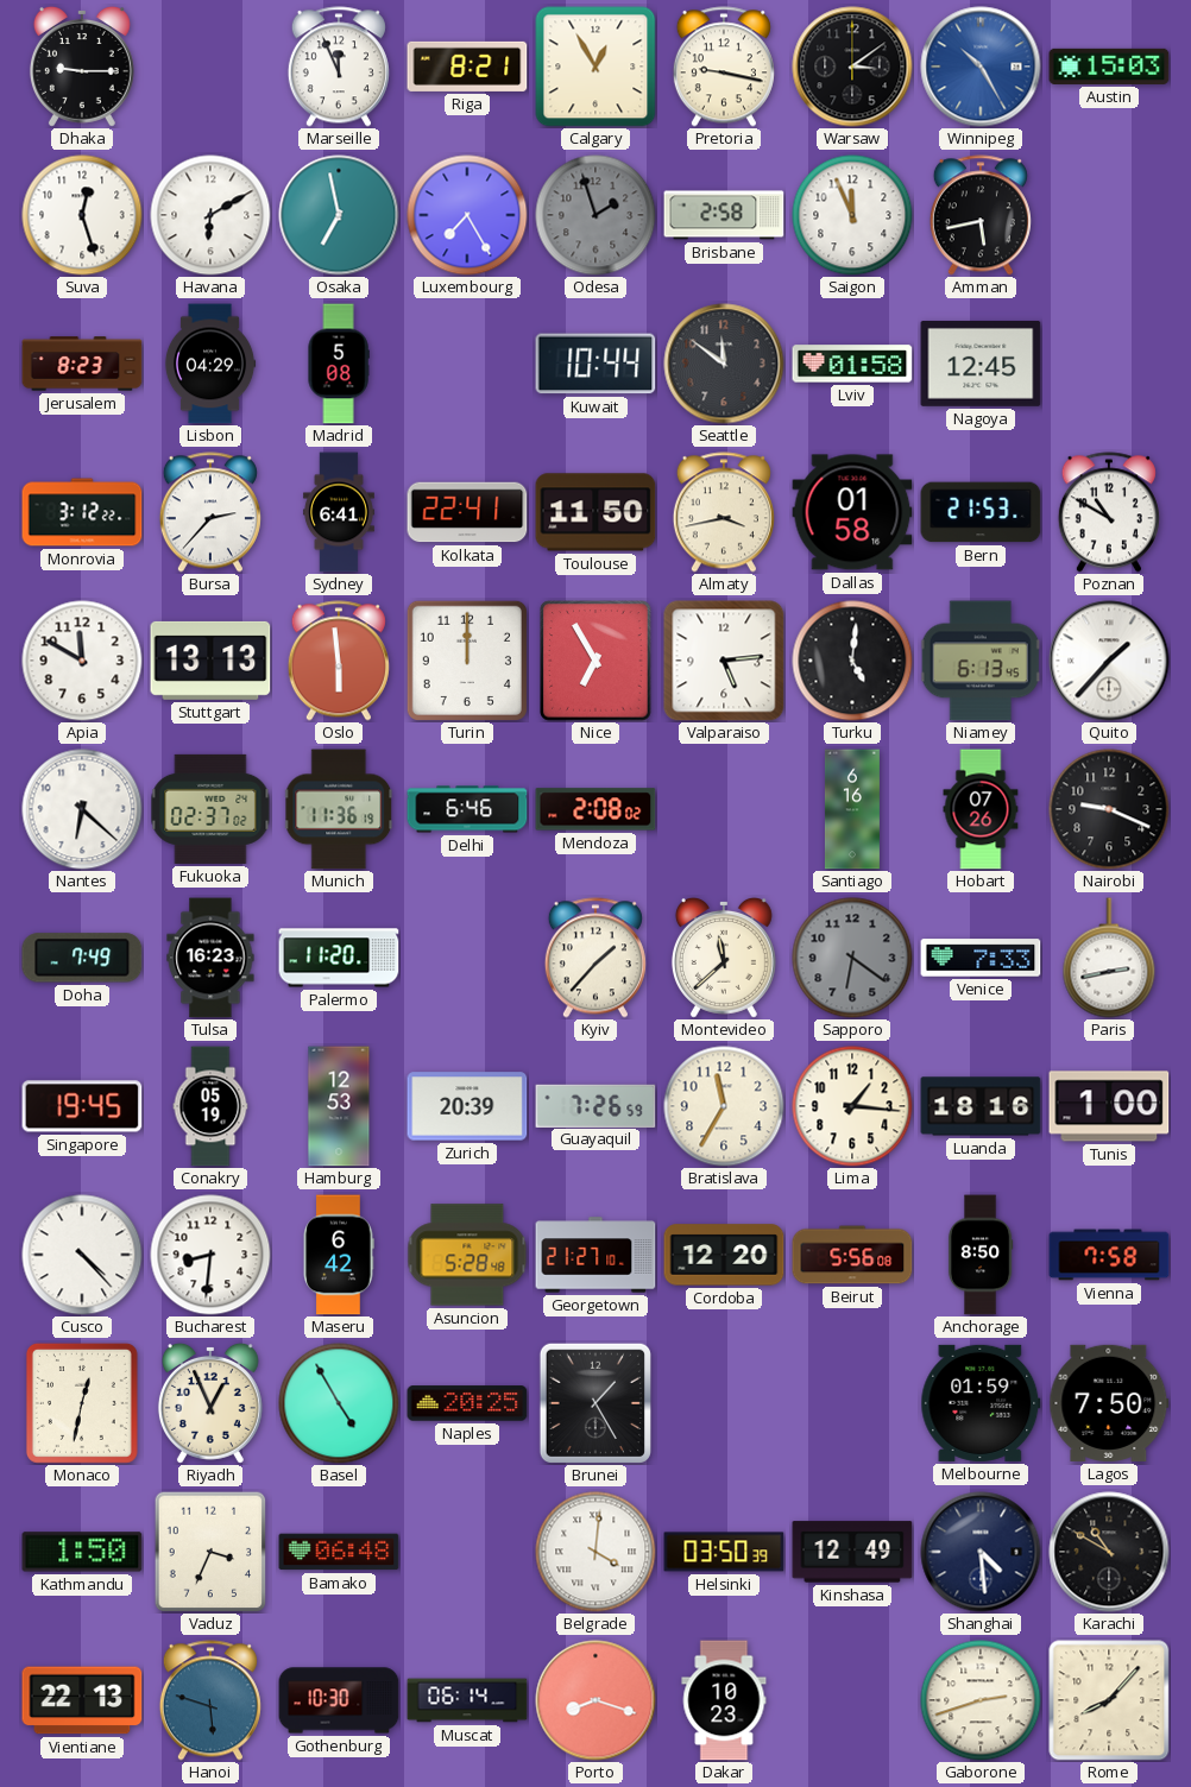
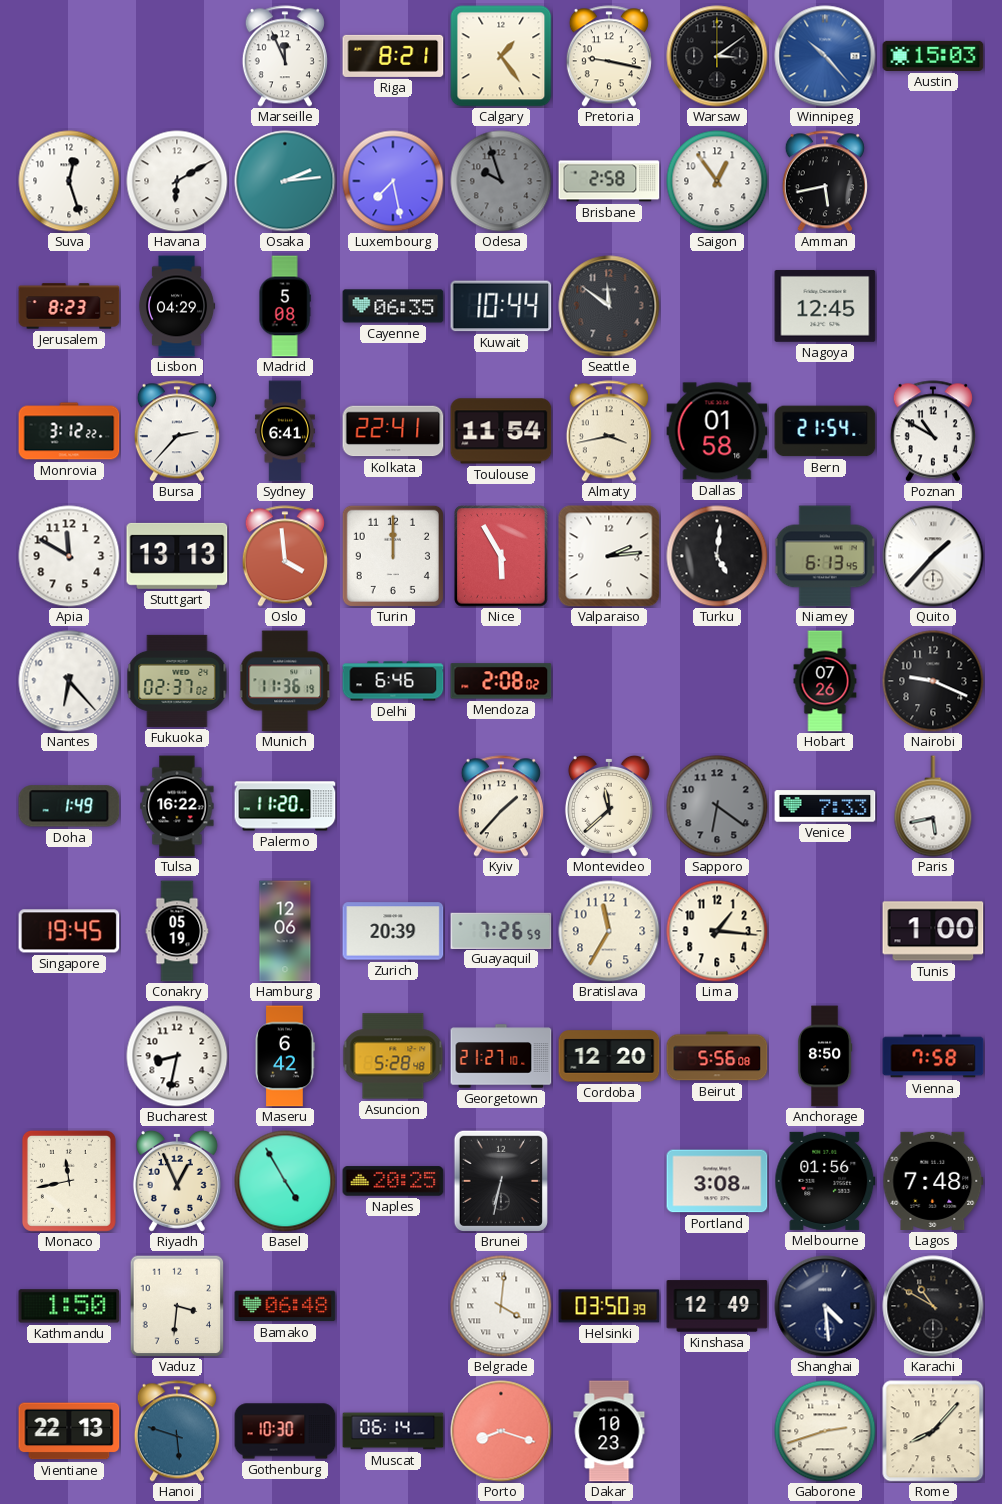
Dhaka: 9:15 -> none
Calgary: 12:55 -> 1:24
Winnipeg: 10:25 -> 10:23
Osaka: 6:58 -> 2:14
Luxembourg: 7:25 -> 7:28
Odesa: 1:57 -> 9:57
Saigon: 11:56 -> 12:54
Cayenne: none -> 06:35
Lviv: 01:58 -> none
Toulouse: 11:50 -> 11:54
Bern: 21:53 -> 21:54
Oslo: 5:59 -> 3:59
Nice: 6:55 -> 5:55
Valparaiso: 5:14 -> 2:14
Nantes: 6:22 -> 6:23
Santiago: 6:16 -> none
Doha: 7:49 -> 1:49
Tulsa: 16:23 -> 16:22
Paris: 2:43 -> 5:43
Hamburg: 12:53 -> 12:06
Luanda: 18:16 -> none
Cusco: 4:23 -> none
Bucharest: 8:31 -> 8:32
Monaco: 12:32 -> 11:43
Brunei: 1:25 -> 6:32
Portland: none -> 3:08
Melbourne: 01:59 -> 01:56
Lagos: 7:50 -> 7:48
Vaduz: 3:34 -> 3:31
